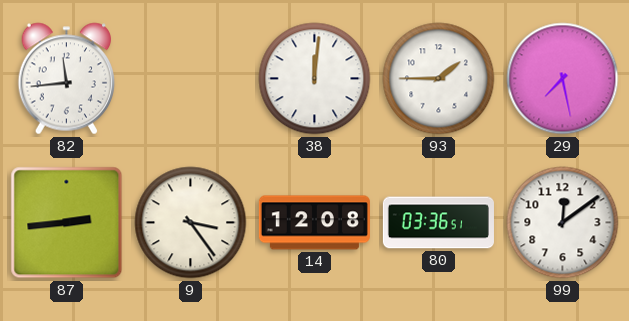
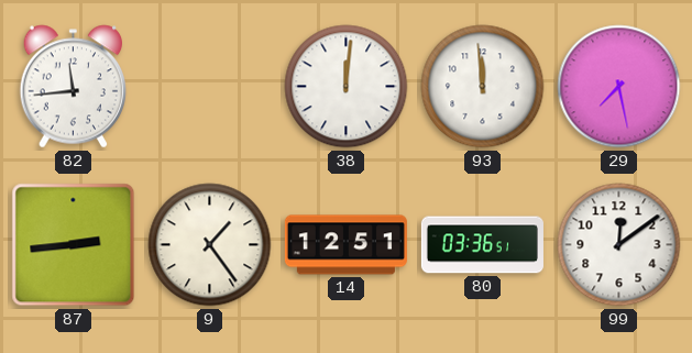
93: 1:45 -> 11:59
9: 3:24 -> 1:24
14: 12:08 -> 12:51
